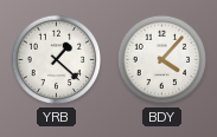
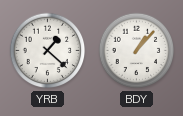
BDY: 4:07 -> 1:07
